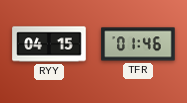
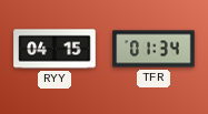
TFR: 01:46 -> 01:34
